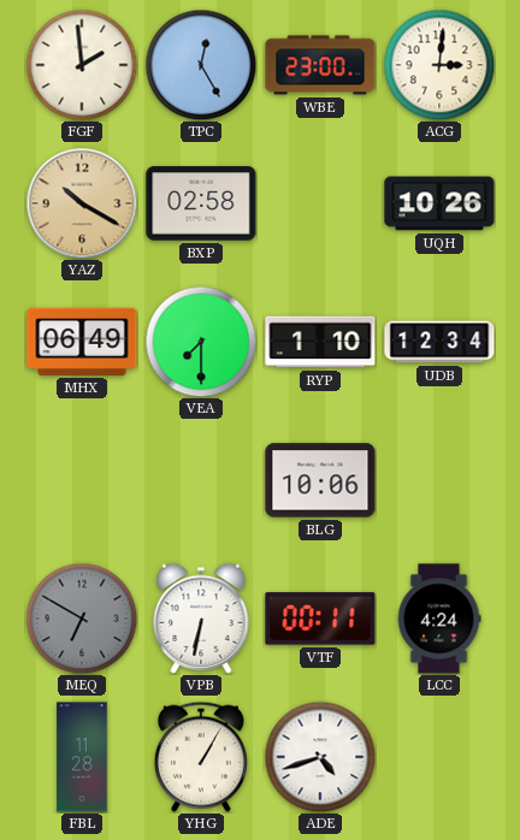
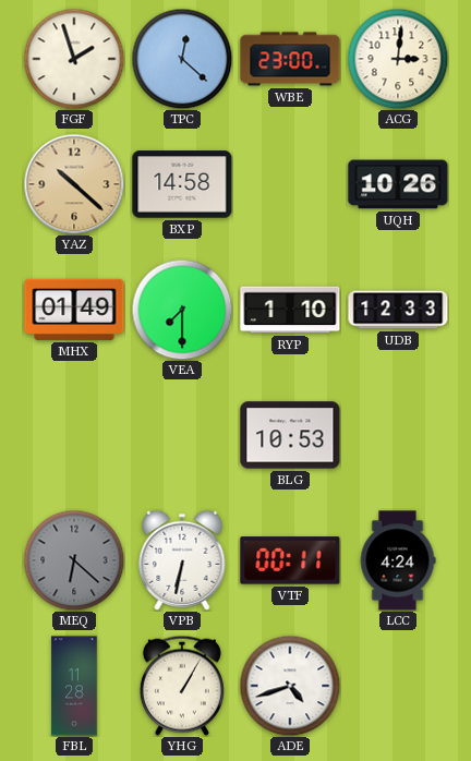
FGF: 1:59 -> 1:57
TPC: 12:25 -> 12:22
YAZ: 10:20 -> 10:22
BXP: 02:58 -> 14:58
MHX: 06:49 -> 01:49
UDB: 12:34 -> 12:33
BLG: 10:06 -> 10:53
MEQ: 6:50 -> 6:22
